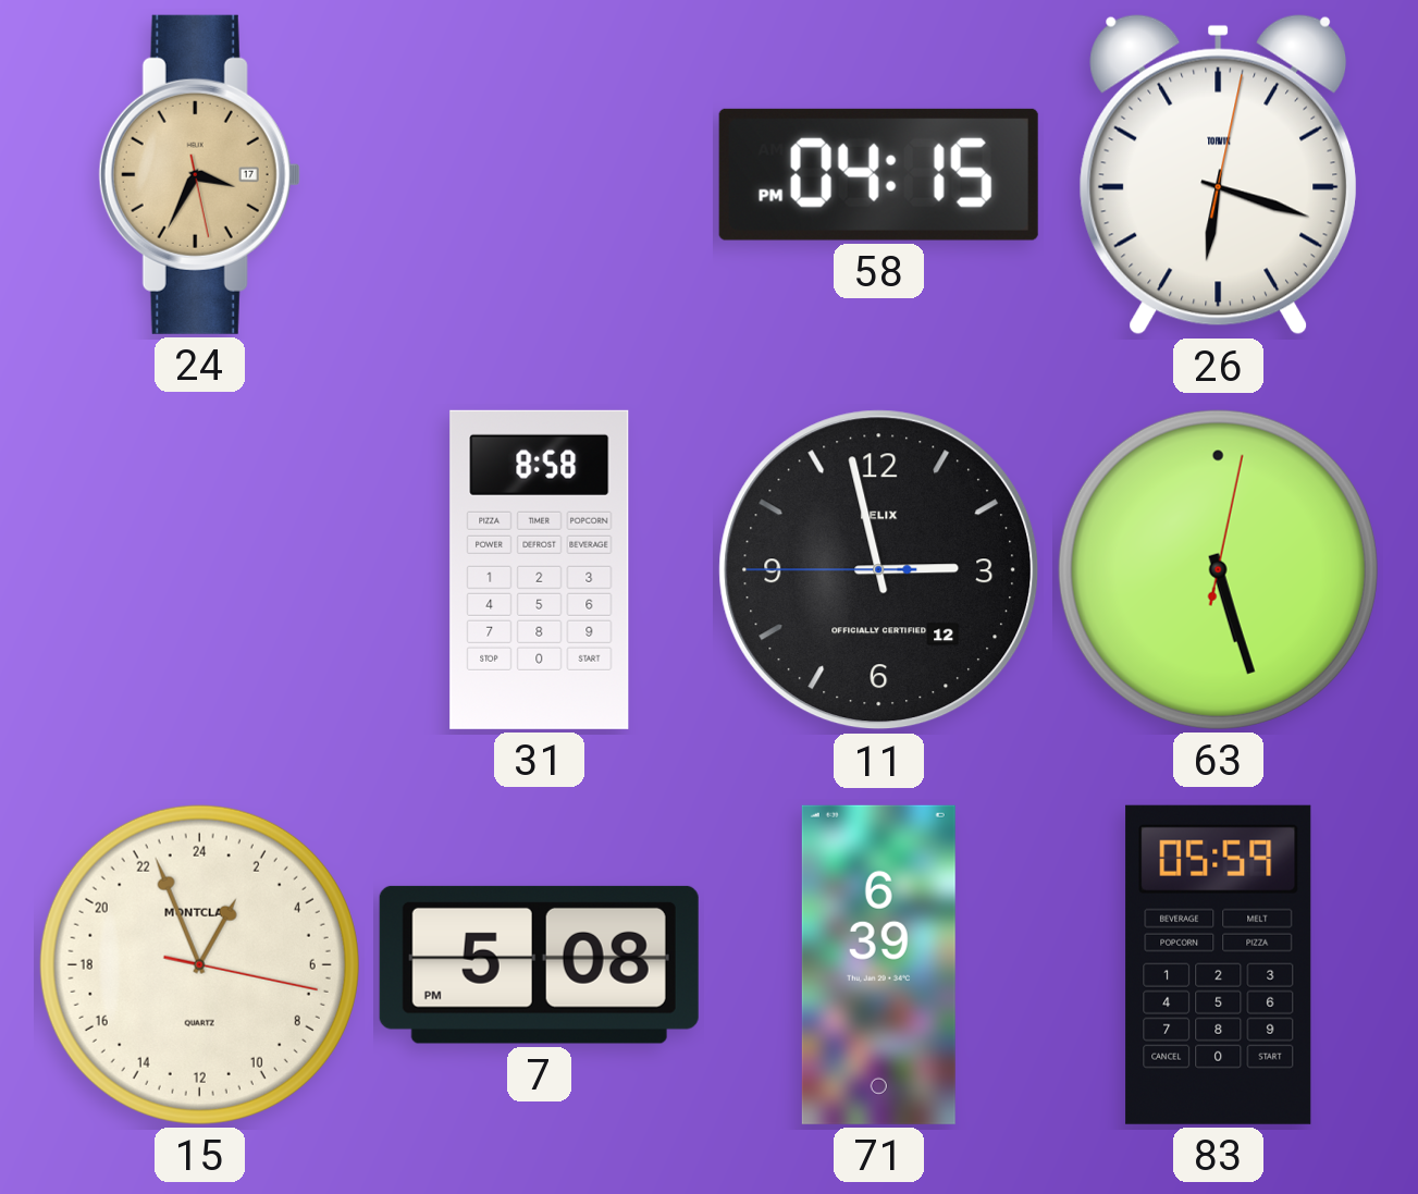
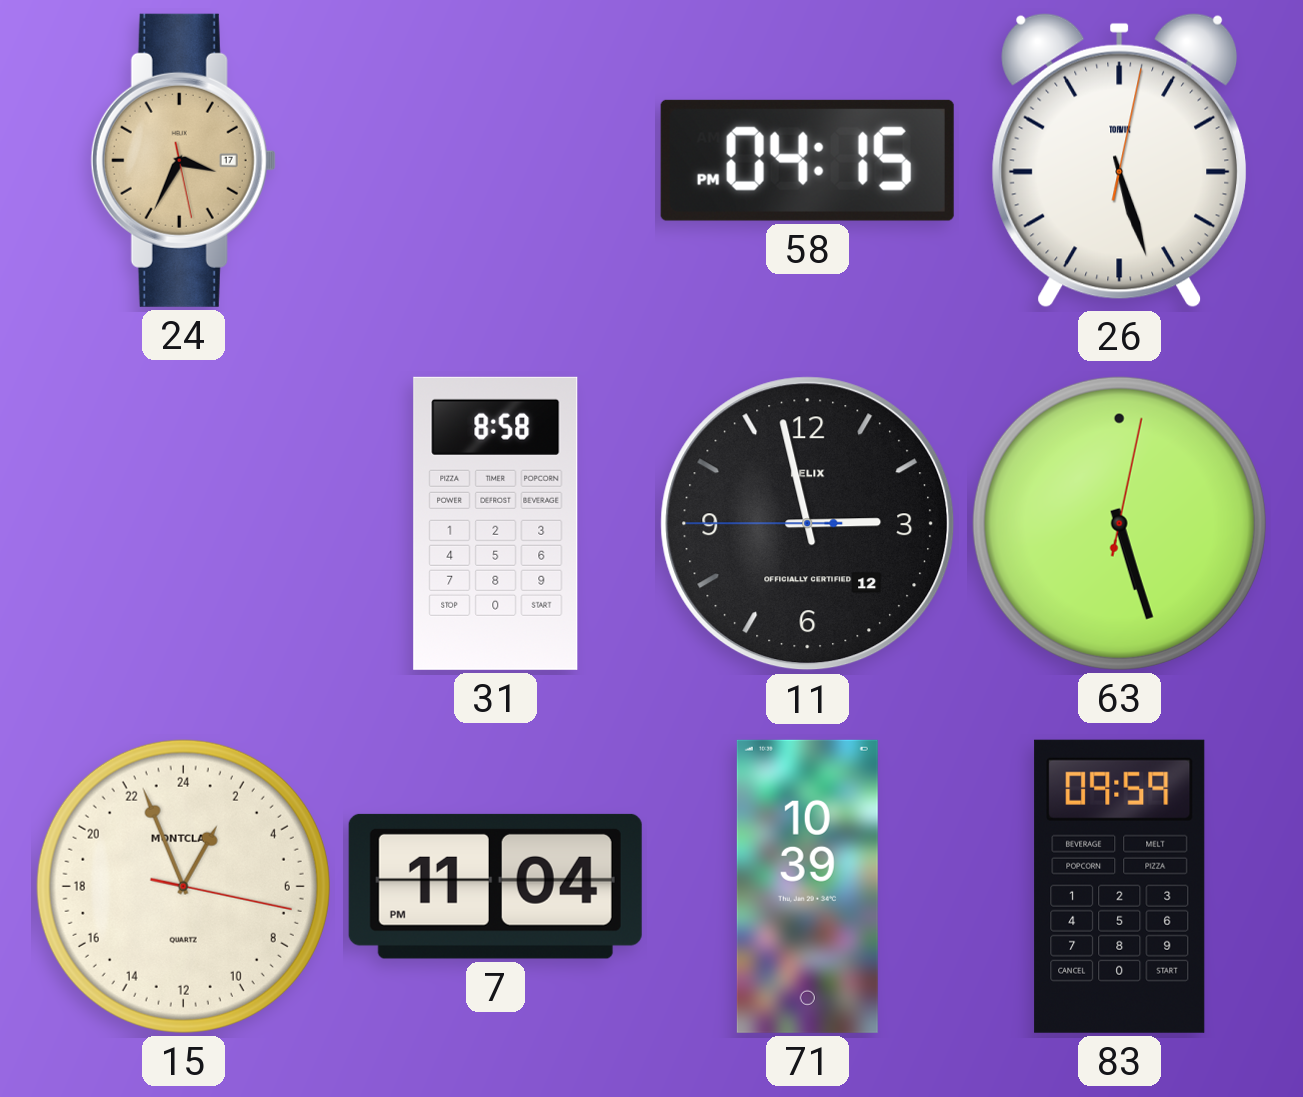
26: 6:18 -> 5:27
7: 5:08 -> 11:04
71: 6:39 -> 10:39
83: 05:59 -> 09:59
